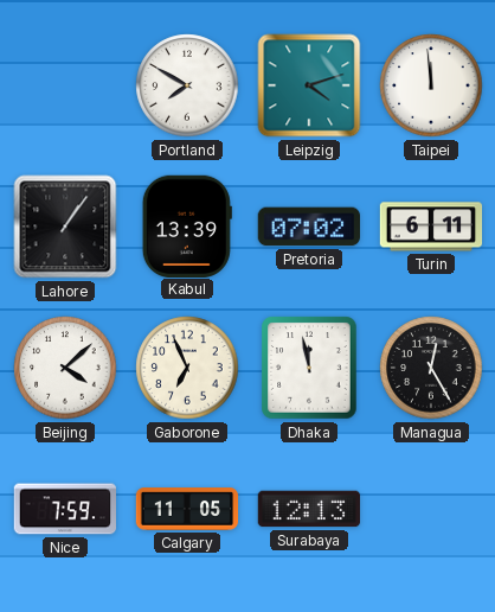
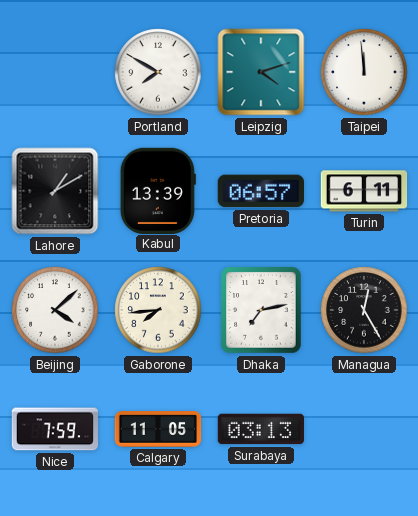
Lahore: 1:06 -> 1:10
Pretoria: 07:02 -> 06:57
Gaborone: 6:56 -> 7:44
Dhaka: 11:58 -> 7:13
Surabaya: 12:13 -> 03:13
